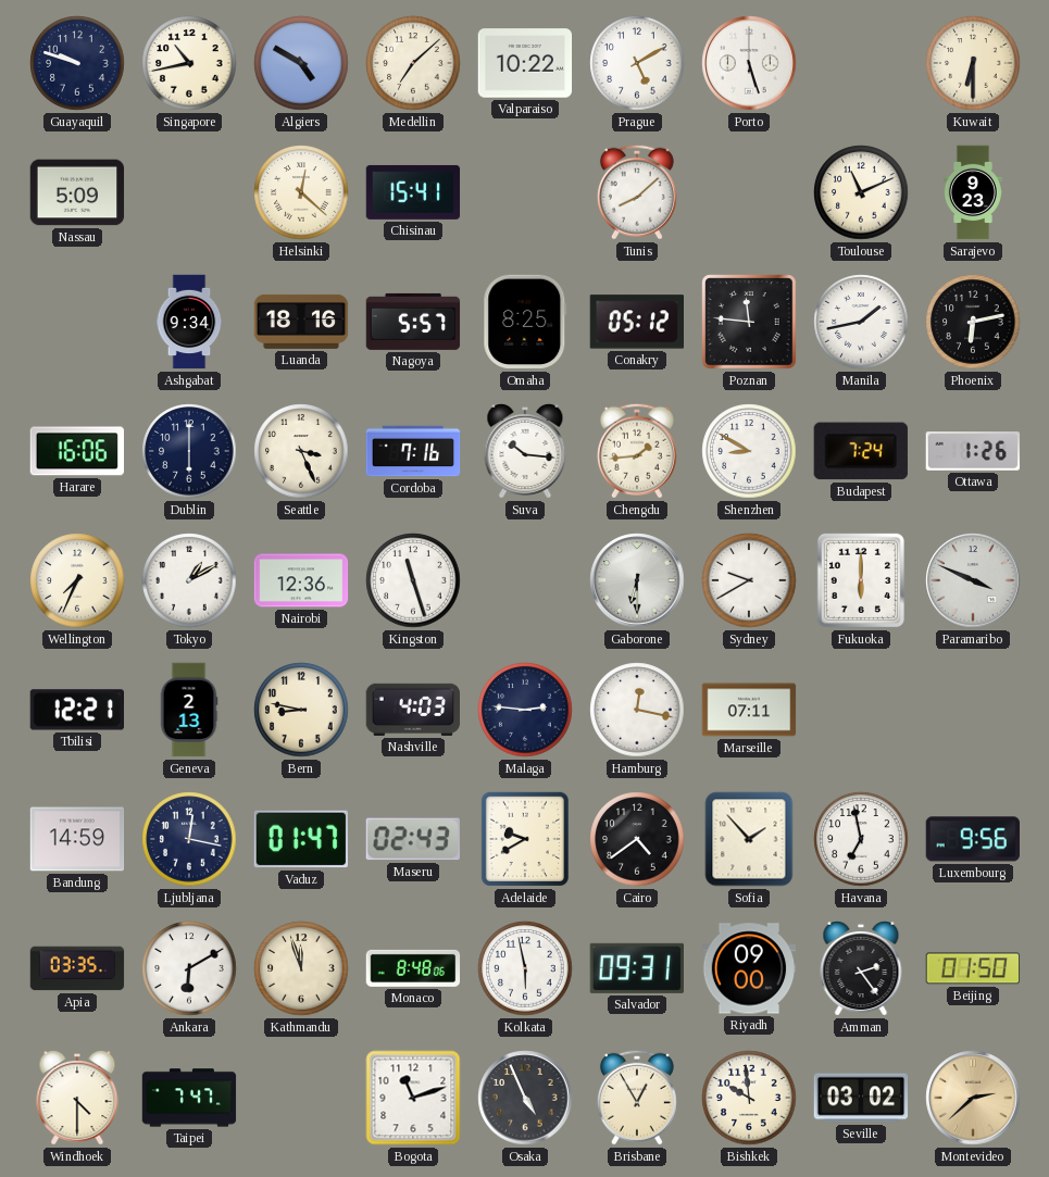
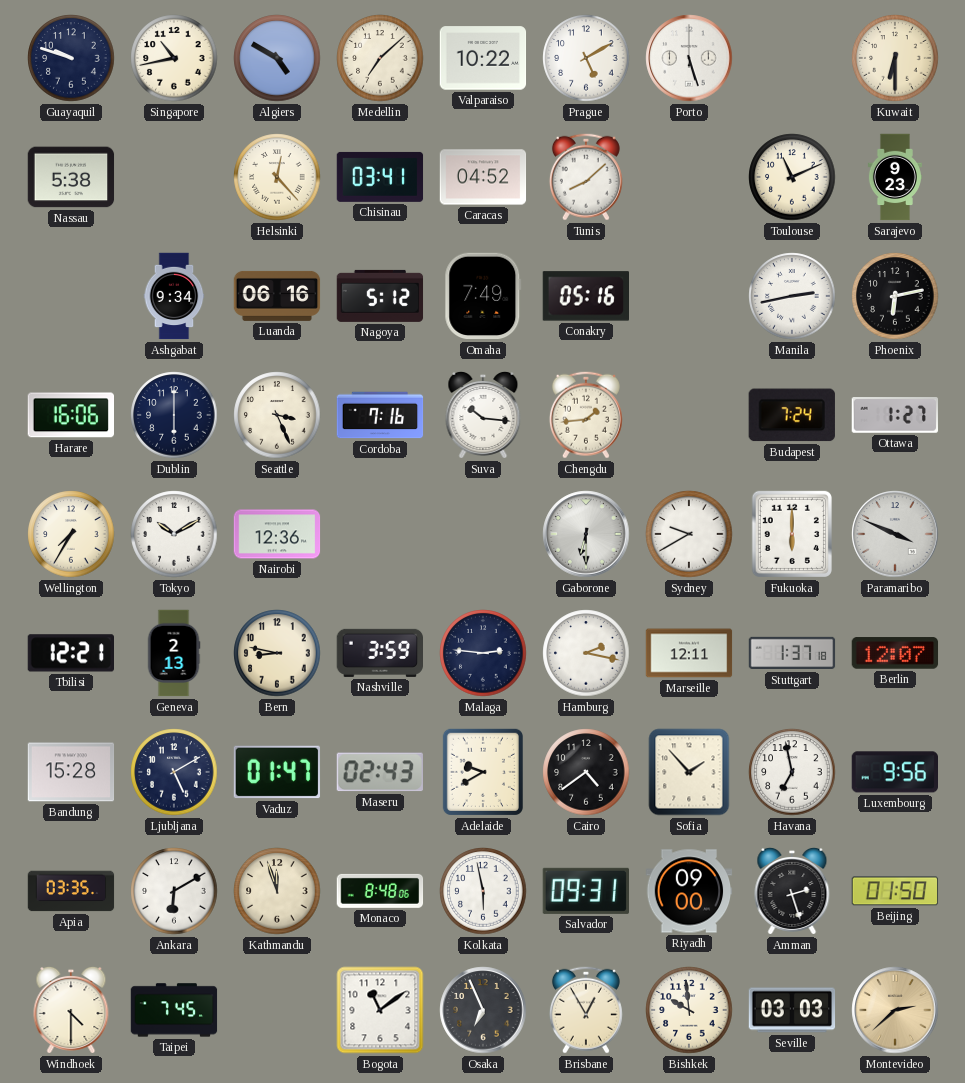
Nassau: 5:09 -> 5:38
Helsinki: 12:22 -> 12:23
Chisinau: 15:41 -> 03:41
Caracas: none -> 04:52
Luanda: 18:16 -> 06:16
Nagoya: 5:57 -> 5:12
Omaha: 8:25 -> 7:49
Conakry: 05:12 -> 05:16
Poznan: 11:46 -> none
Manila: 1:43 -> 2:43
Shenzhen: 8:50 -> none
Ottawa: 1:26 -> 1:27
Wellington: 7:34 -> 7:35
Tokyo: 1:10 -> 10:10
Kingston: 11:27 -> none
Nashville: 4:03 -> 3:59
Hamburg: 12:17 -> 2:17
Marseille: 07:11 -> 12:11
Stuttgart: none -> 1:37
Berlin: none -> 12:07
Bandung: 14:59 -> 15:28
Ljubljana: 12:17 -> 5:10
Amman: 2:24 -> 2:27
Taipei: 7:47 -> 7:45
Bogota: 11:12 -> 11:09
Osaka: 4:56 -> 6:56
Seville: 03:02 -> 03:03
